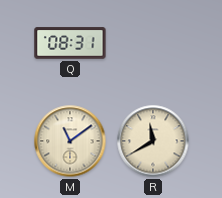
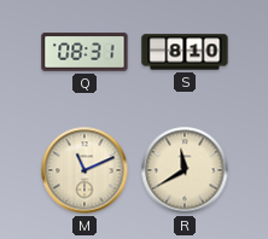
S: none -> 8:10
M: 11:09 -> 11:11
